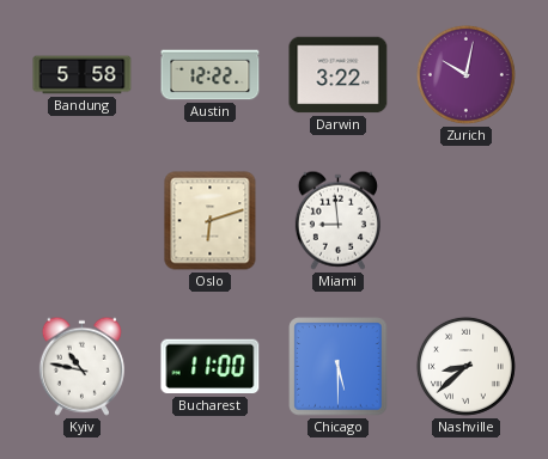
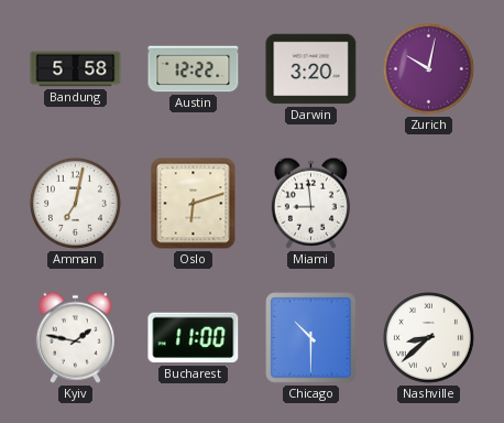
Darwin: 3:22 -> 3:20
Amman: none -> 7:02
Kyiv: 10:47 -> 1:47
Chicago: 5:30 -> 10:30
